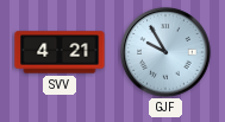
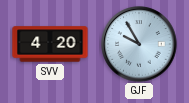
SVV: 4:21 -> 4:20
